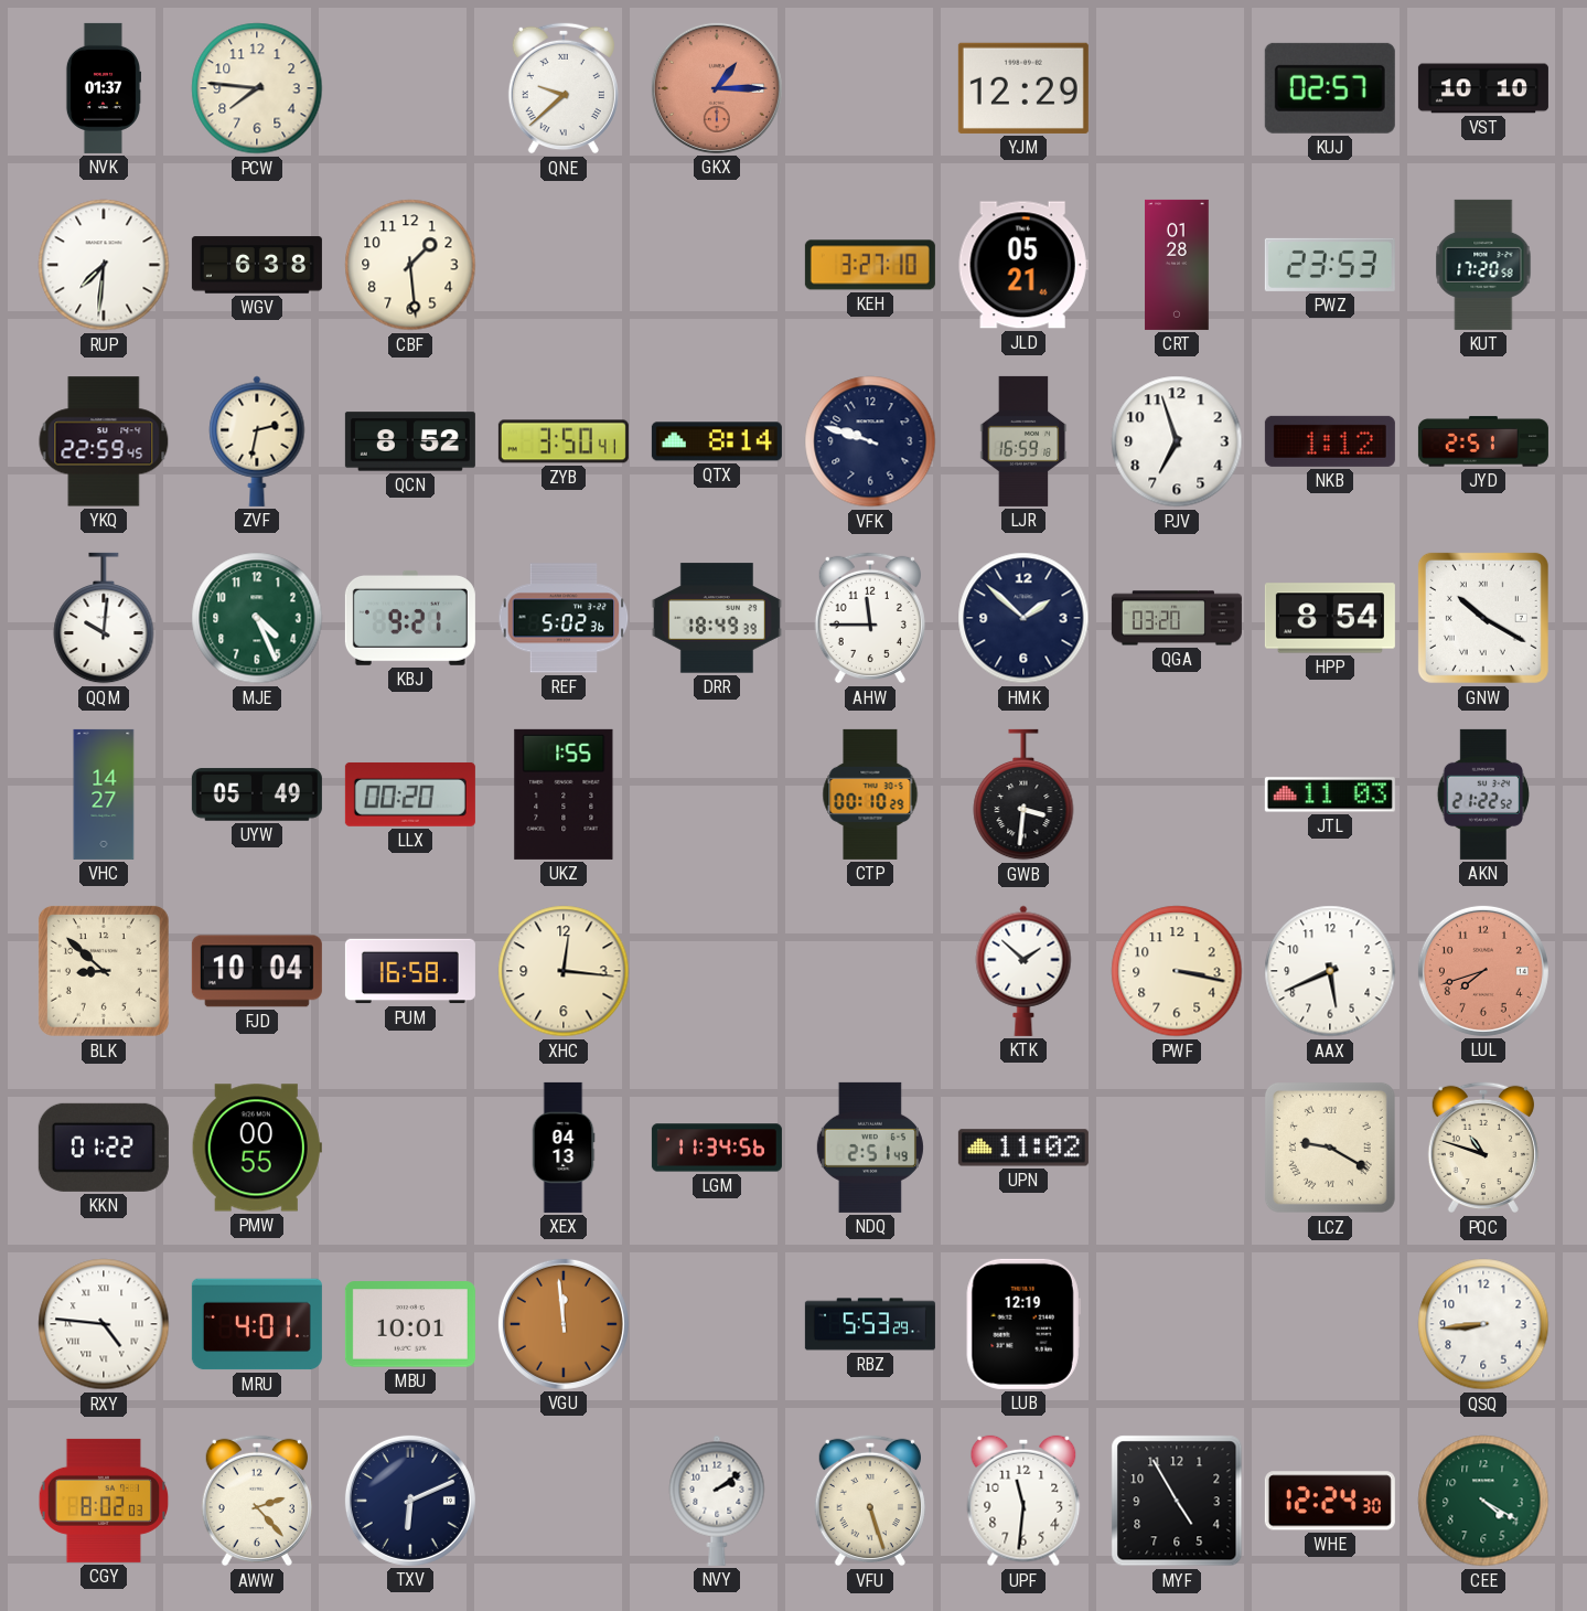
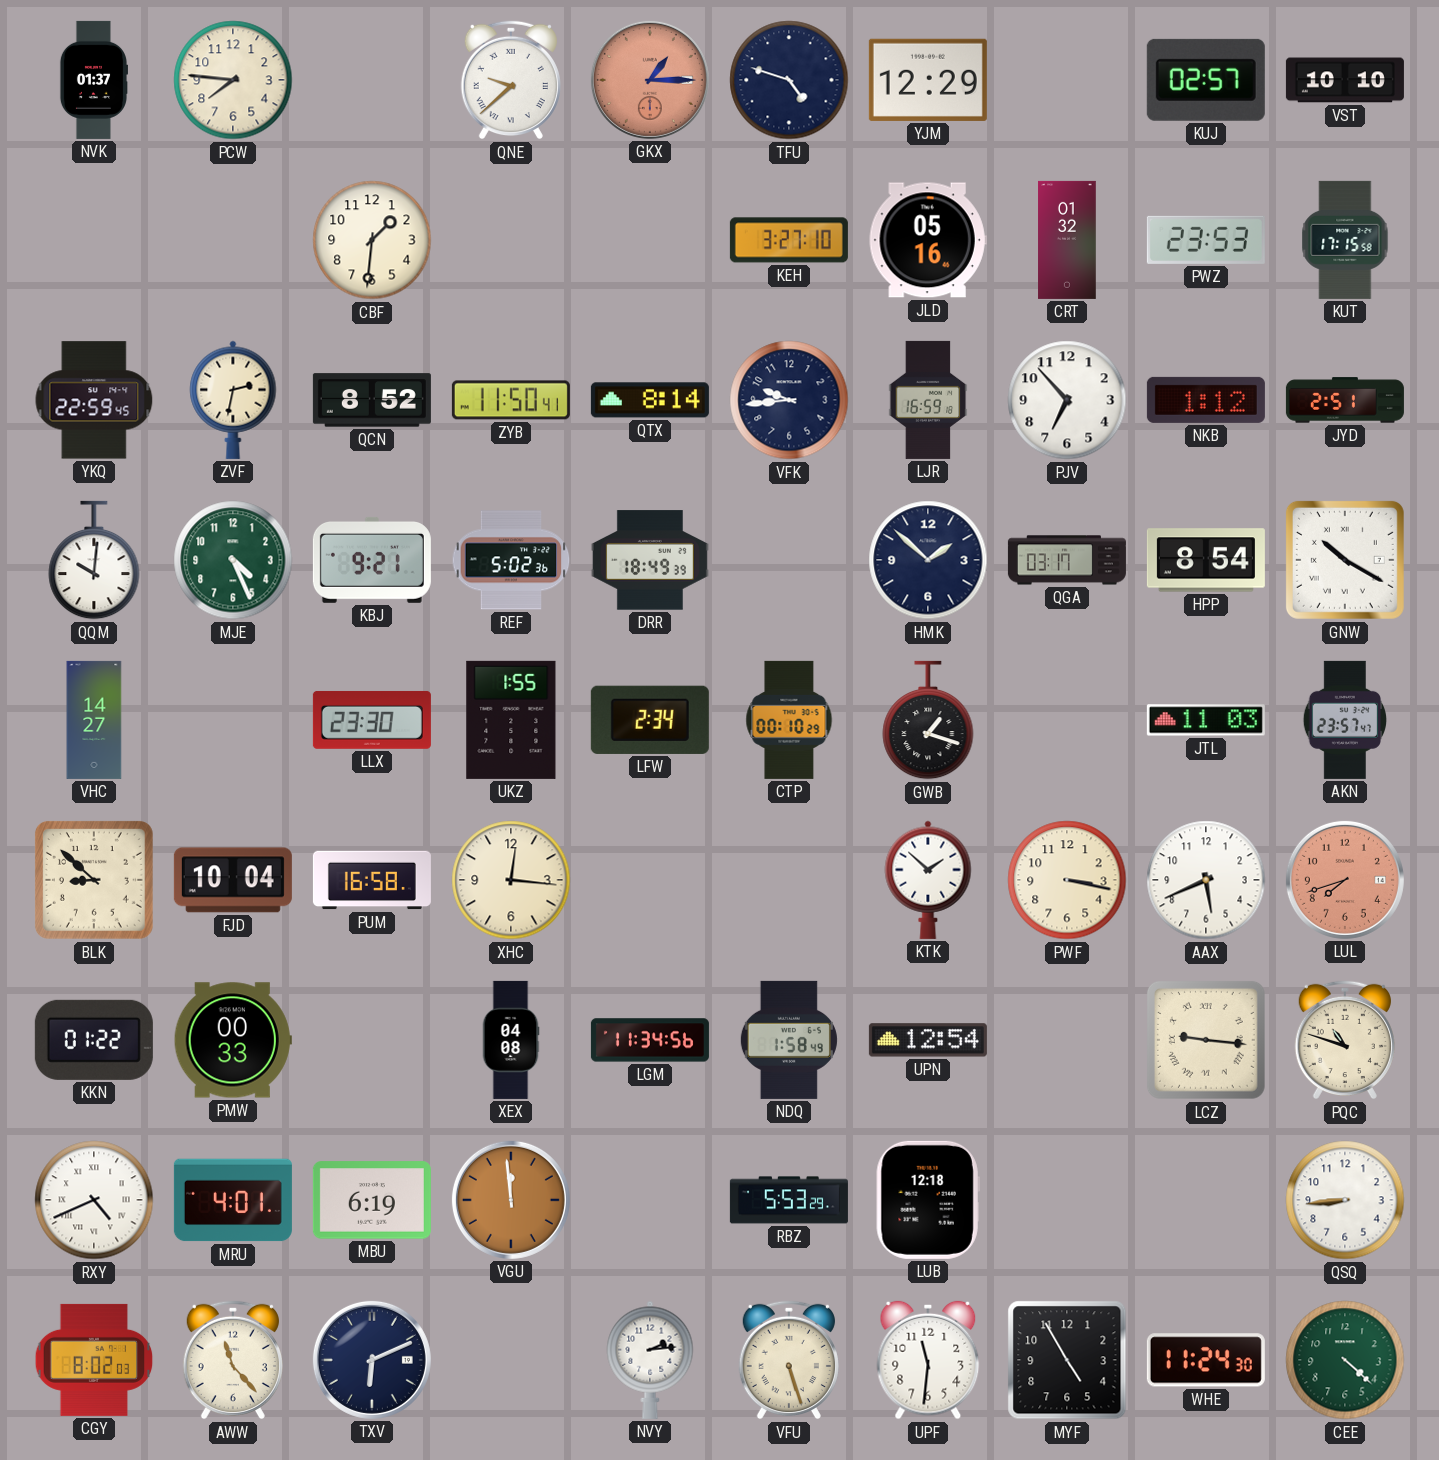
TFU: none -> 4:48
RUP: 7:31 -> none
WGV: 6:38 -> none
CBF: 1:29 -> 1:31
JLD: 05:21 -> 05:16
CRT: 01:28 -> 01:32
KUT: 17:20 -> 17:15
ZYB: 3:50 -> 11:50
VFK: 9:48 -> 9:44
PJV: 6:57 -> 6:53
AHW: 11:45 -> none
QGA: 03:20 -> 03:17
UYW: 05:49 -> none
LLX: 00:20 -> 23:30
LFW: none -> 2:34
GWB: 3:31 -> 1:18
AKN: 21:22 -> 23:57
PMW: 00:55 -> 00:33
XEX: 04:13 -> 04:08
NDQ: 2:51 -> 1:58
UPN: 11:02 -> 12:54
LCZ: 9:20 -> 9:16
RXY: 4:46 -> 4:41
MBU: 10:01 -> 6:19
LUB: 12:19 -> 12:18
AWW: 2:23 -> 11:23
NVY: 2:09 -> 2:14
WHE: 12:24 -> 11:24
CEE: 4:20 -> 4:22
